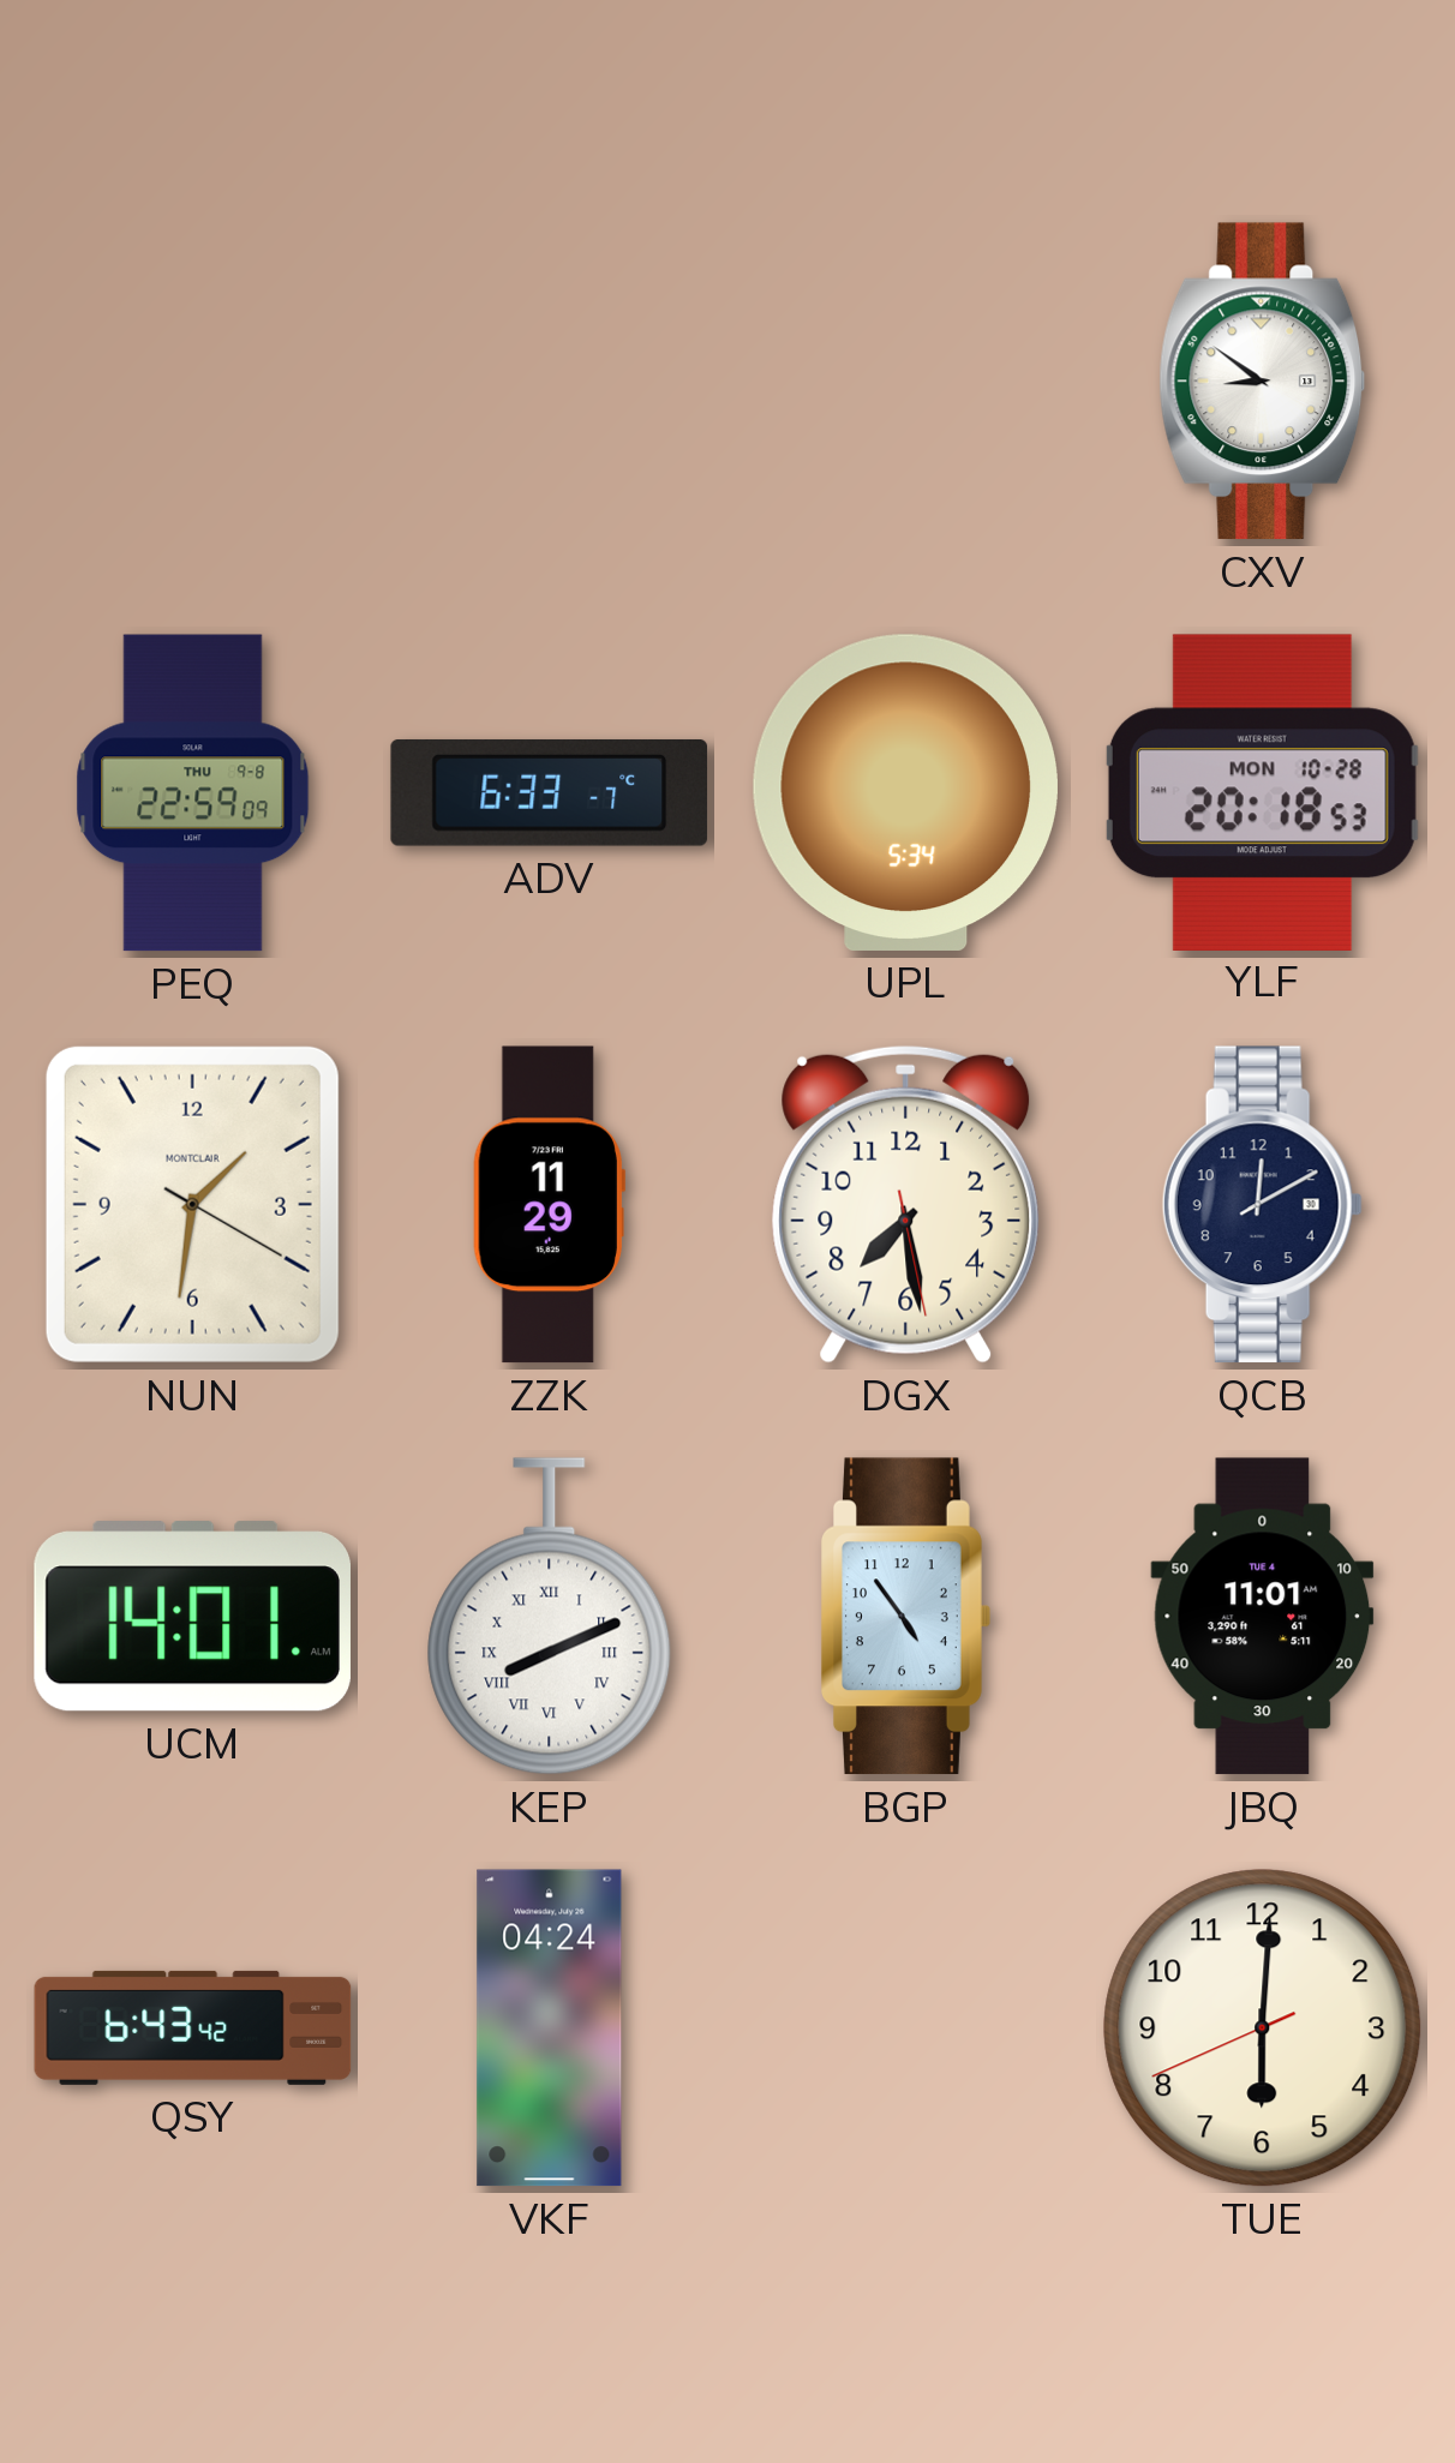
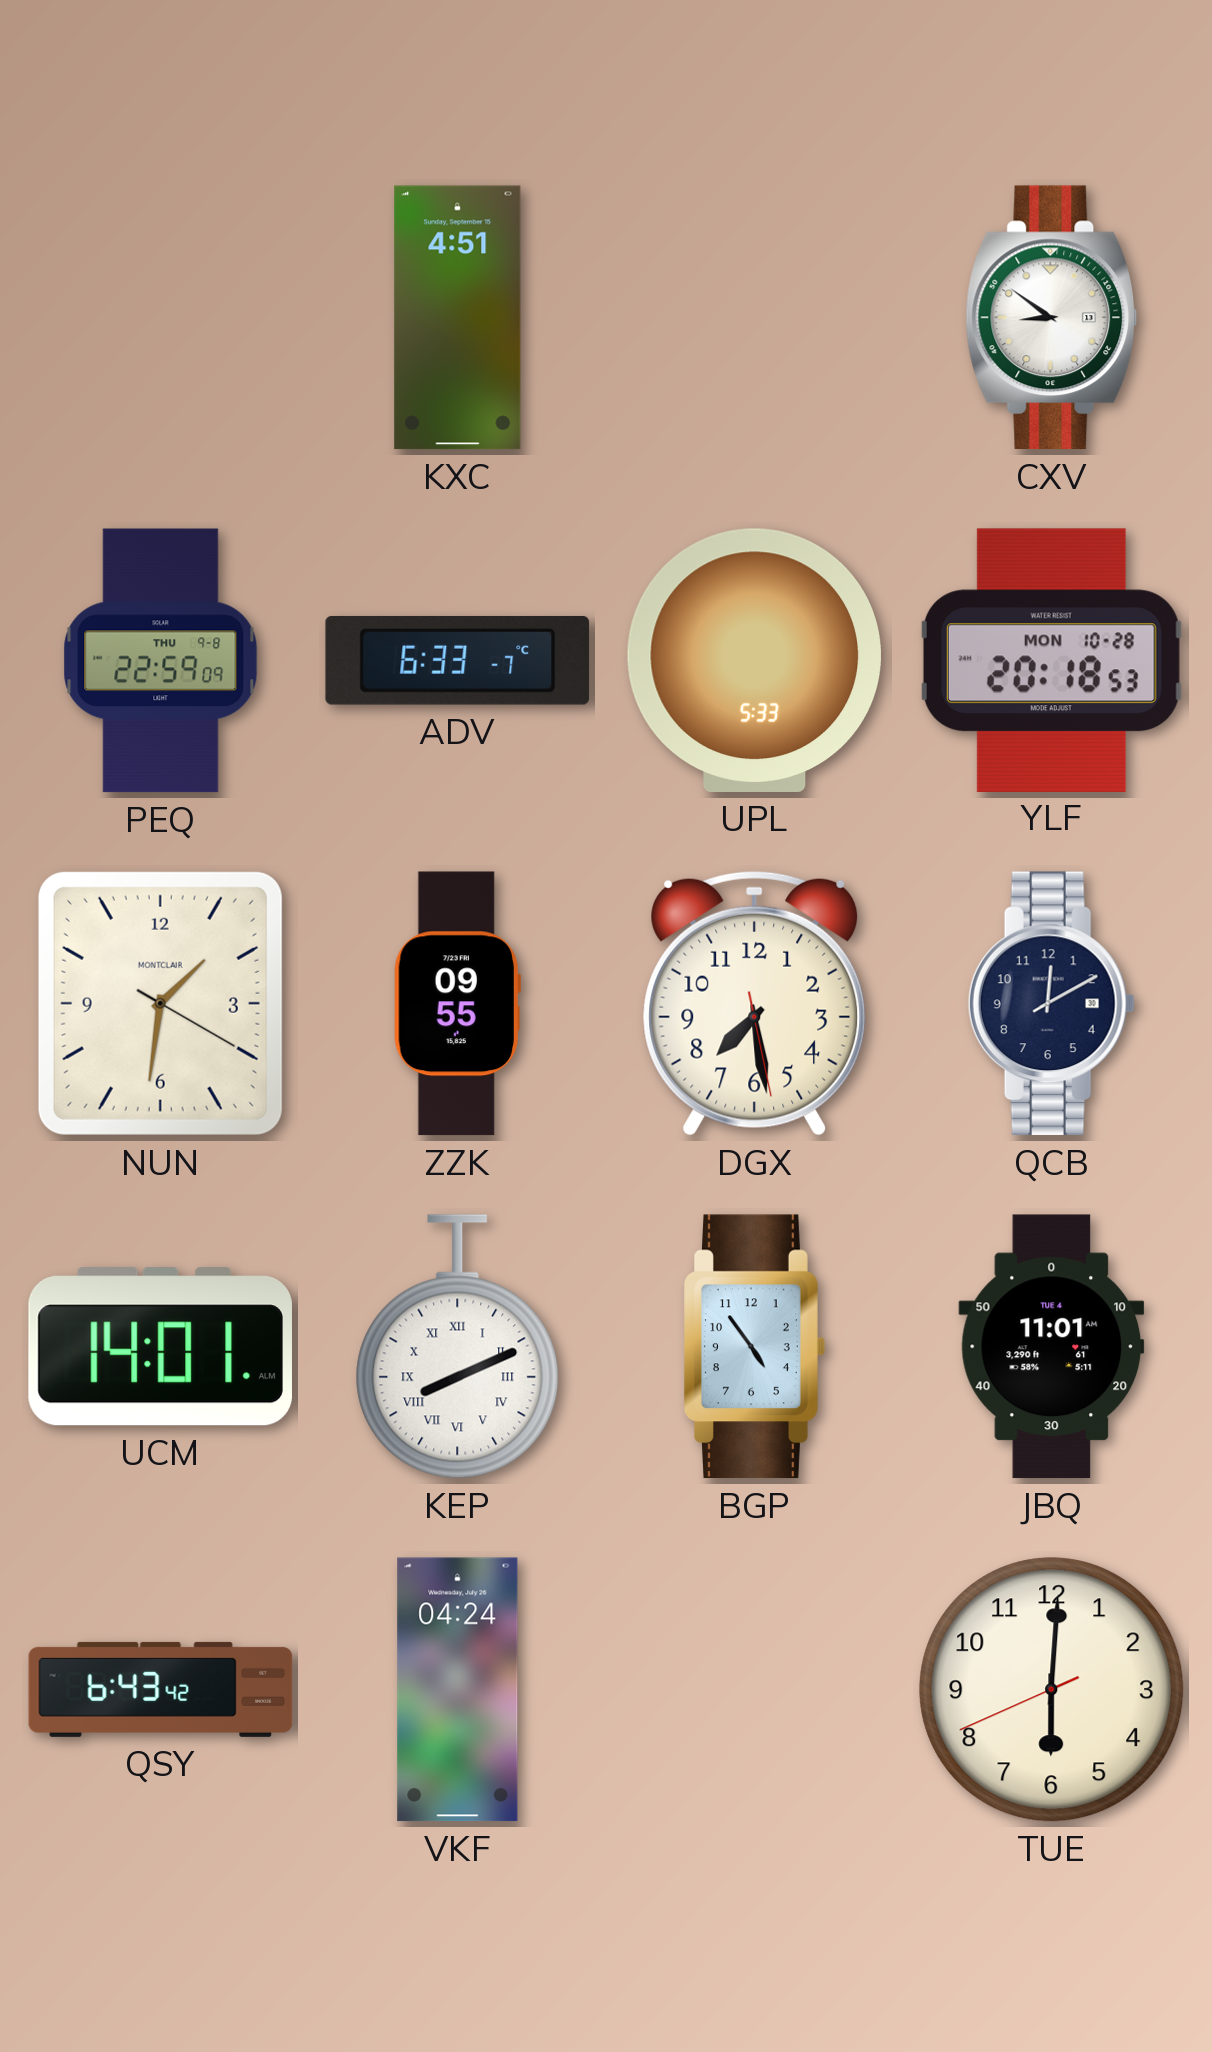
KXC: none -> 4:51
UPL: 5:34 -> 5:33
ZZK: 11:29 -> 09:55
